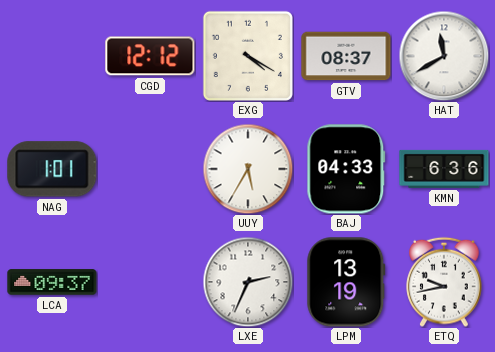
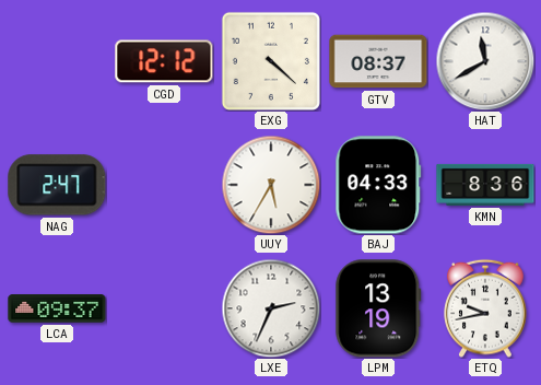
EXG: 4:20 -> 4:22
NAG: 1:01 -> 2:47
KMN: 6:36 -> 8:36
